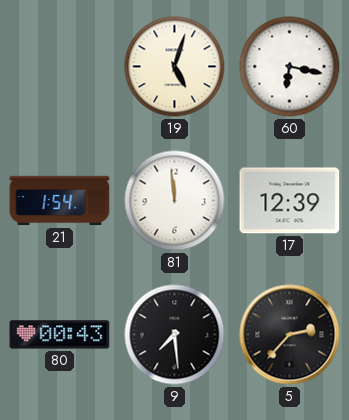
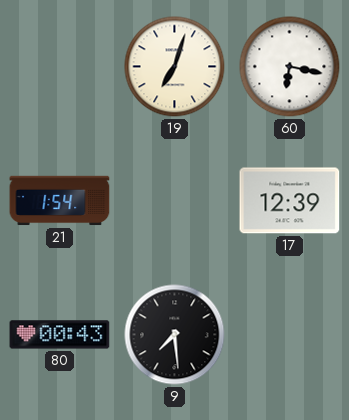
19: 5:03 -> 7:03
81: 11:59 -> none
5: 2:37 -> none
